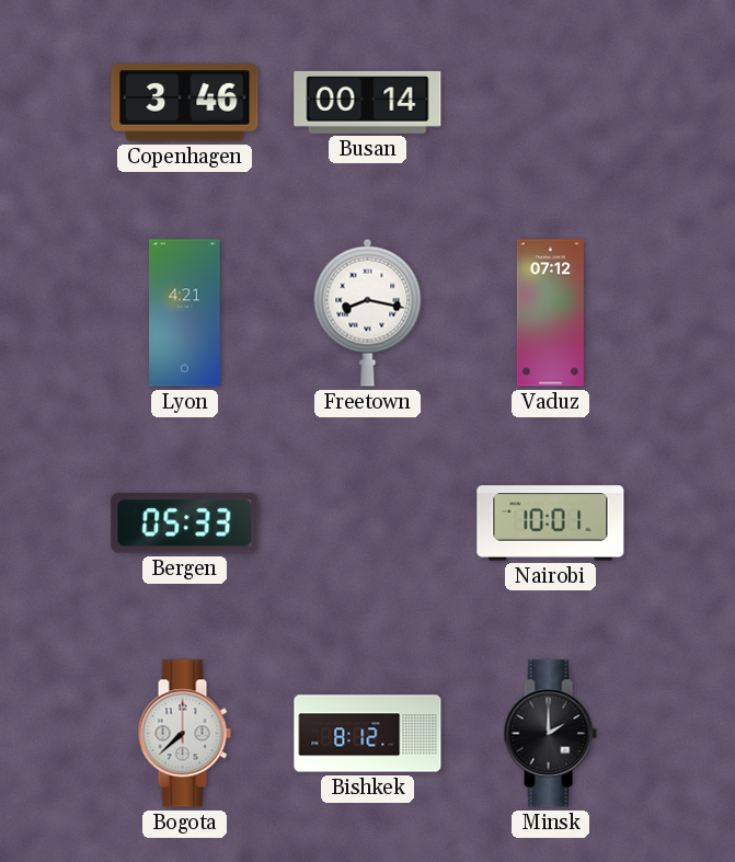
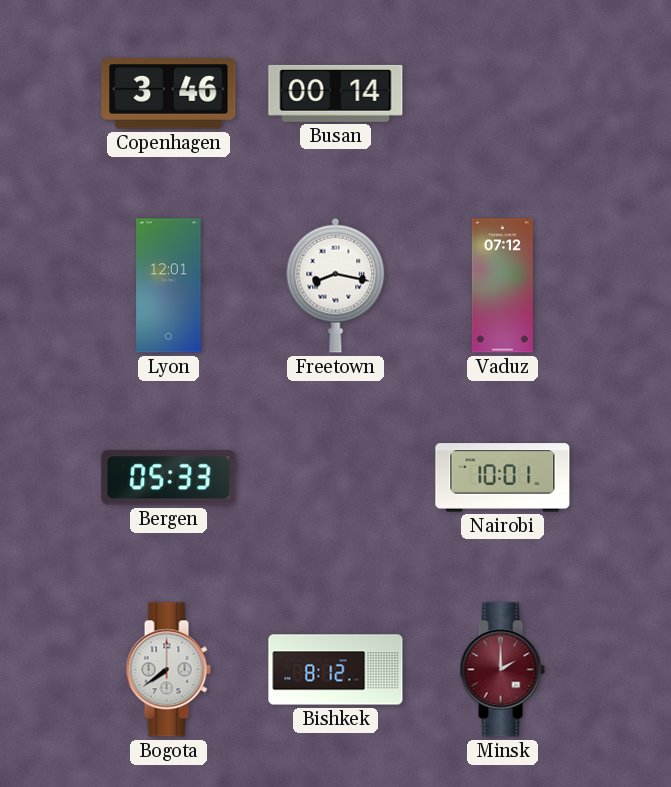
Lyon: 4:21 -> 12:01
Bogota: 7:38 -> 7:39
Minsk dial: black -> burgundy
